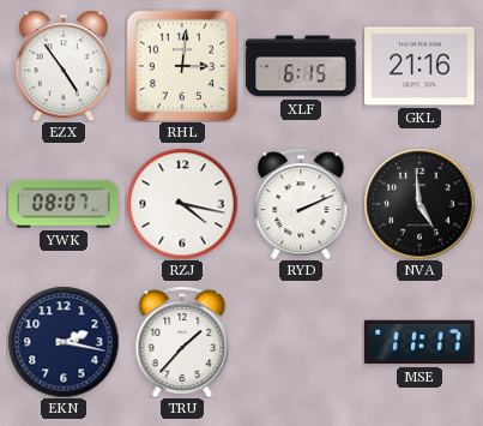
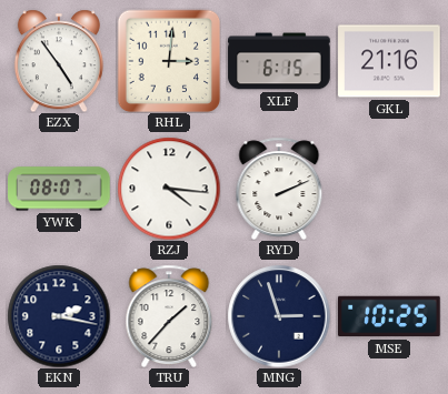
RZJ: 4:17 -> 4:16
NVA: 4:59 -> none
MNG: none -> 2:57
MSE: 11:17 -> 10:25
